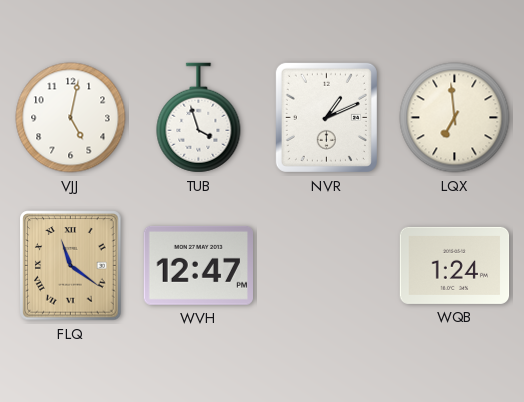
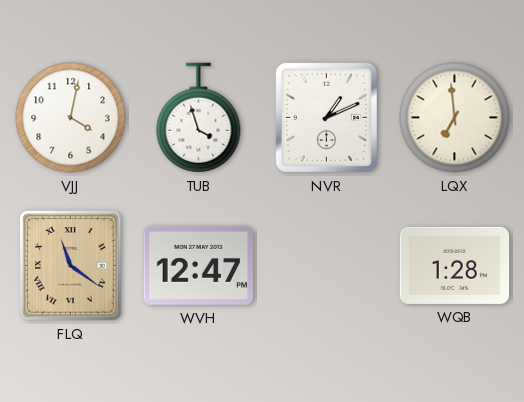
VJJ: 5:02 -> 4:02
WQB: 1:24 -> 1:28
